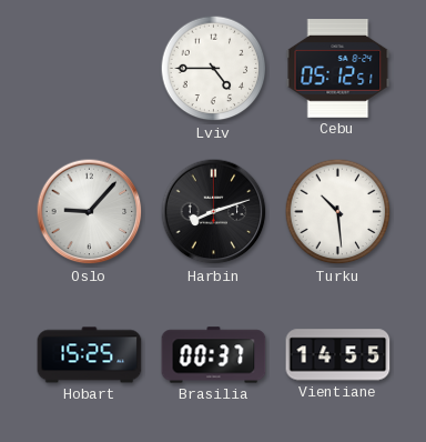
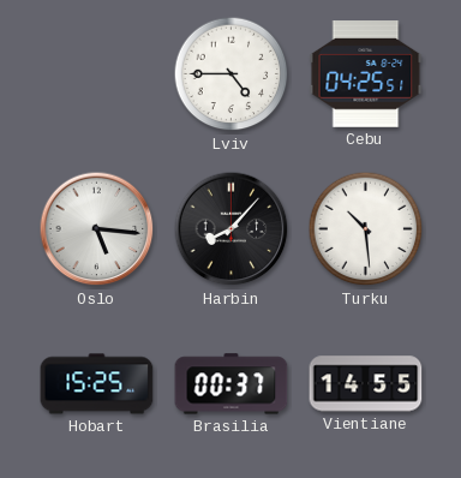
Cebu: 05:12 -> 04:25
Oslo: 9:07 -> 5:16
Harbin: 8:12 -> 8:07
